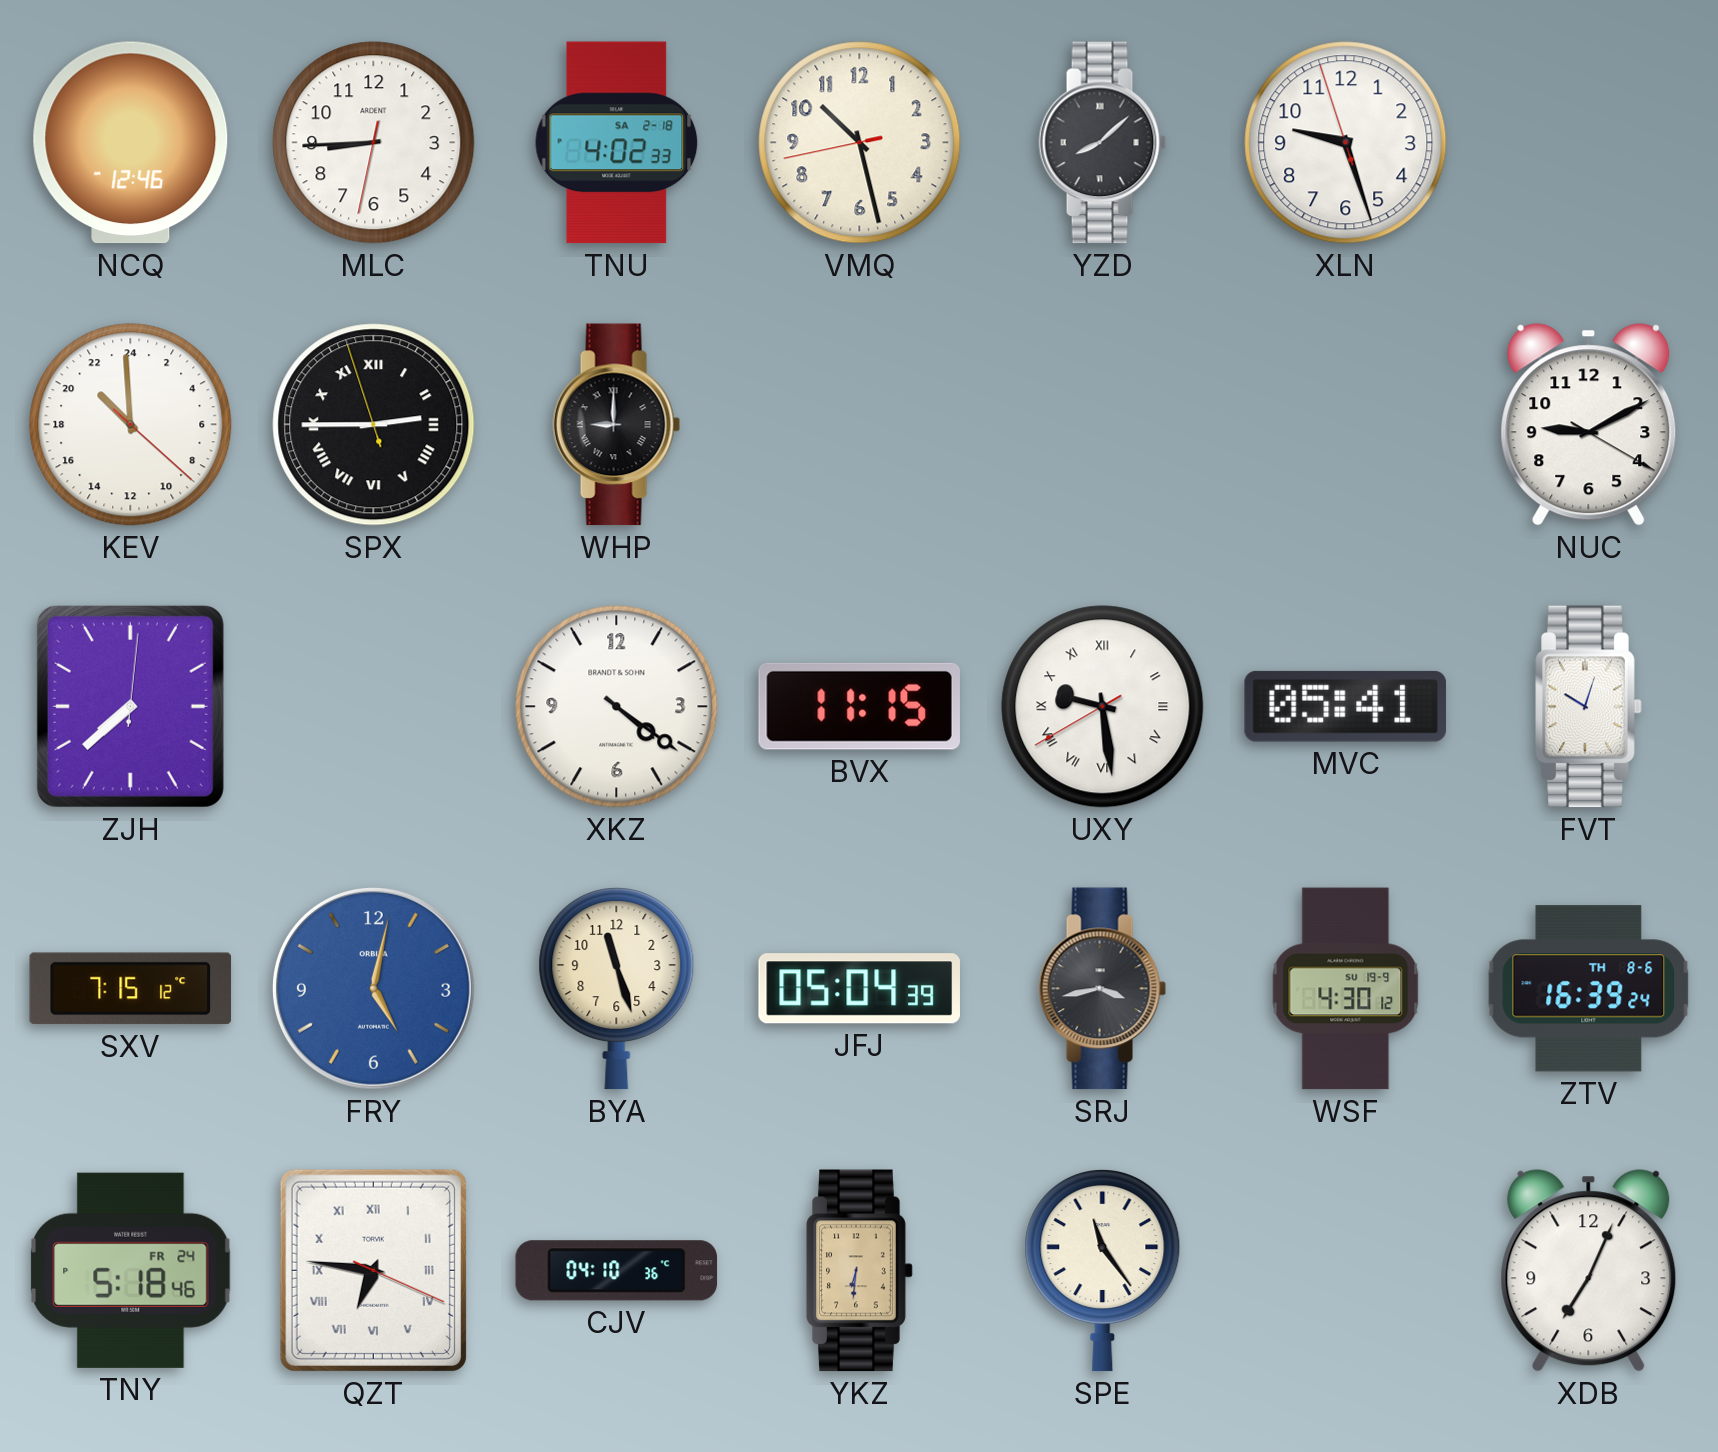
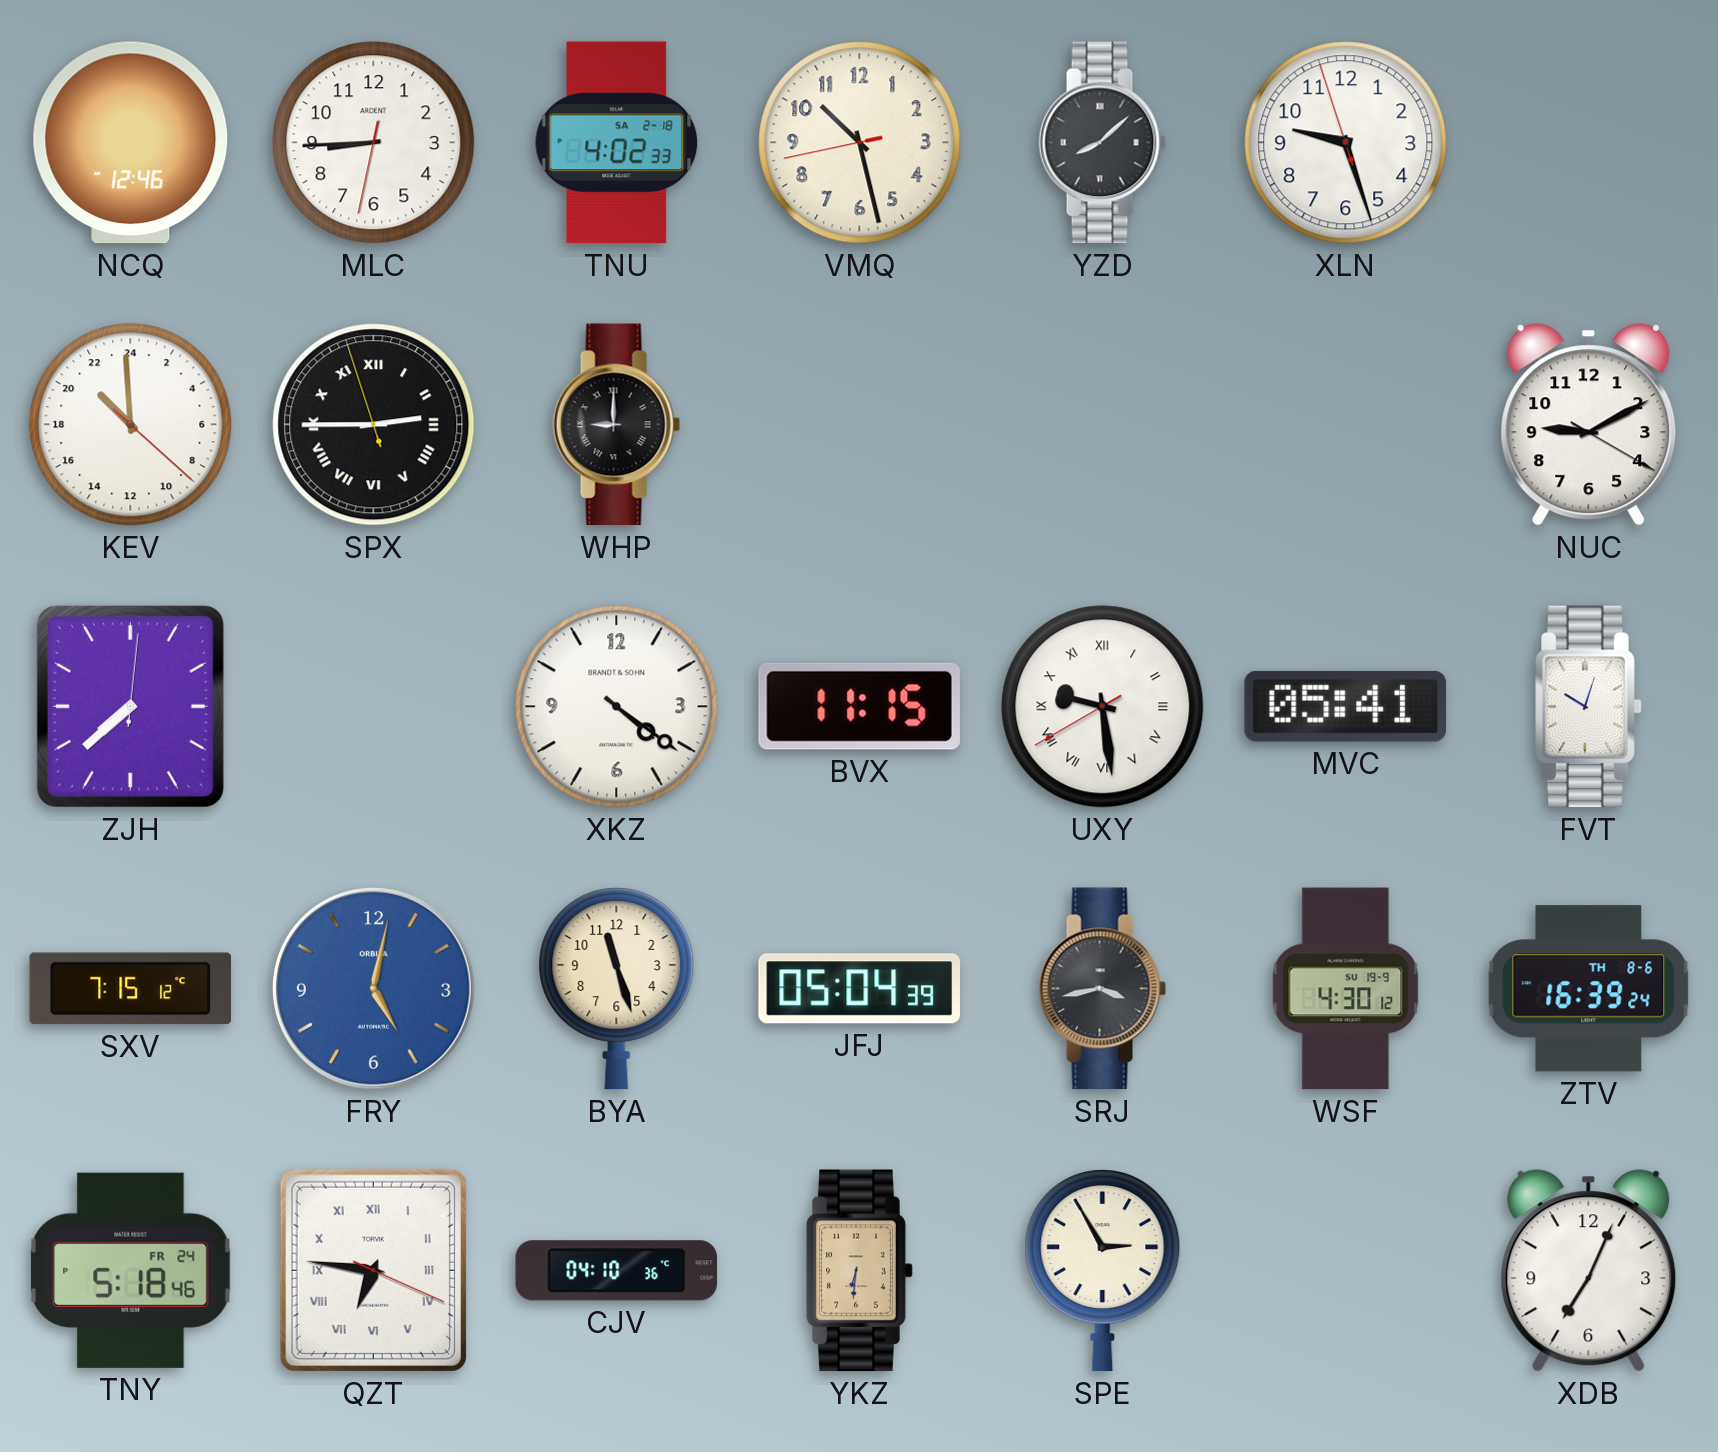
SPE: 11:24 -> 2:55
